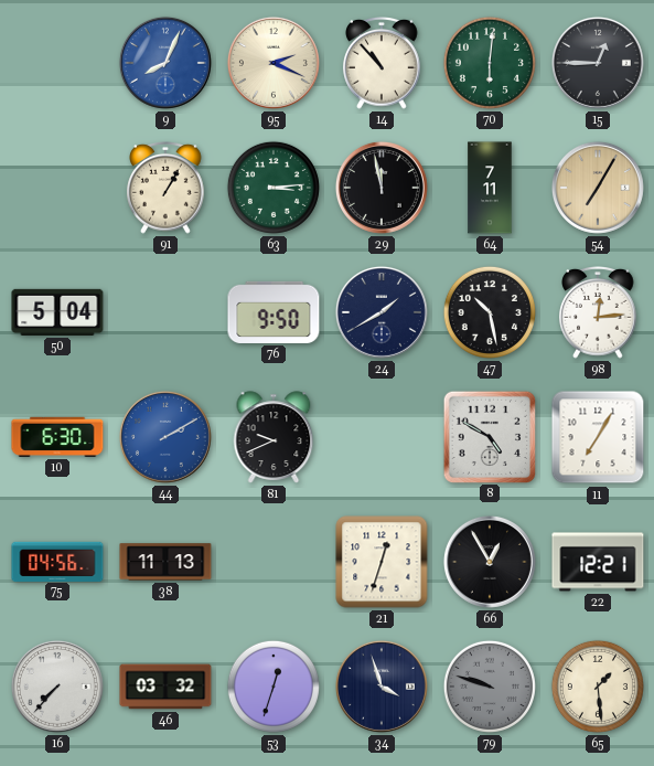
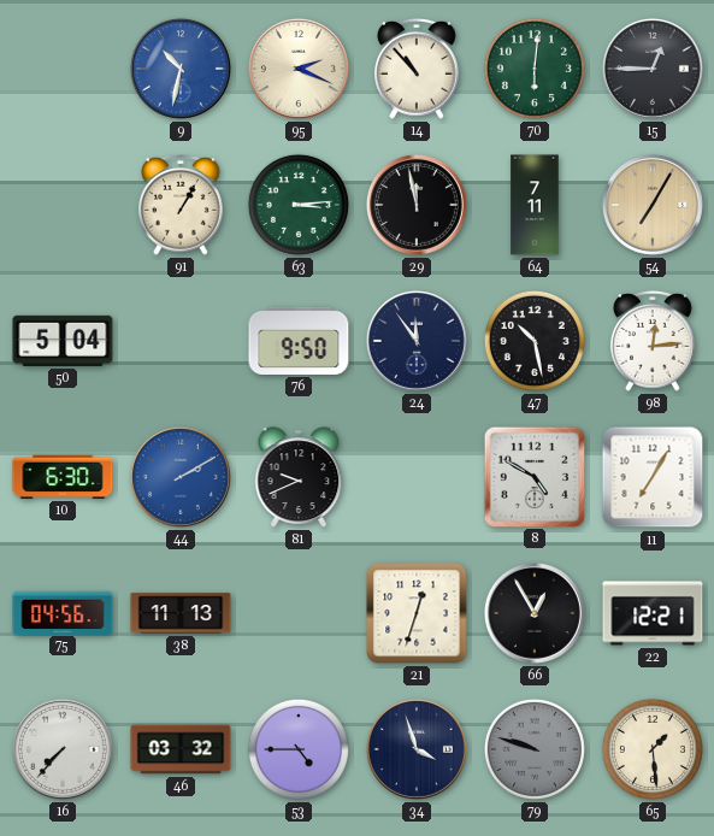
9: 8:04 -> 10:32
24: 1:40 -> 11:54
53: 12:33 -> 4:45
